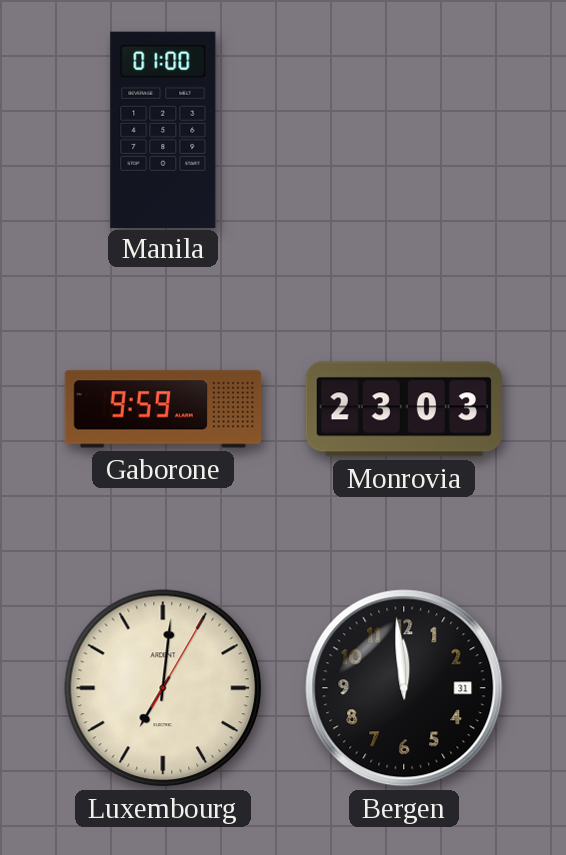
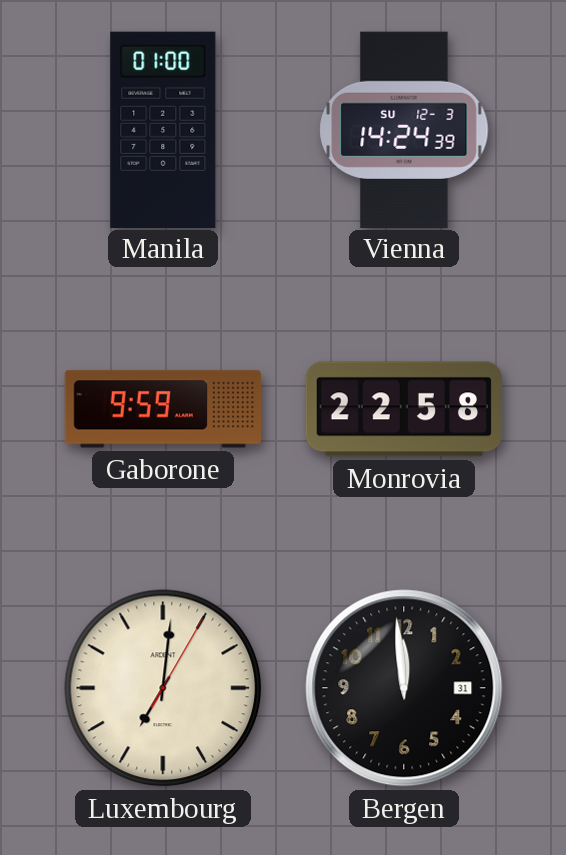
Vienna: none -> 14:24
Monrovia: 23:03 -> 22:58
